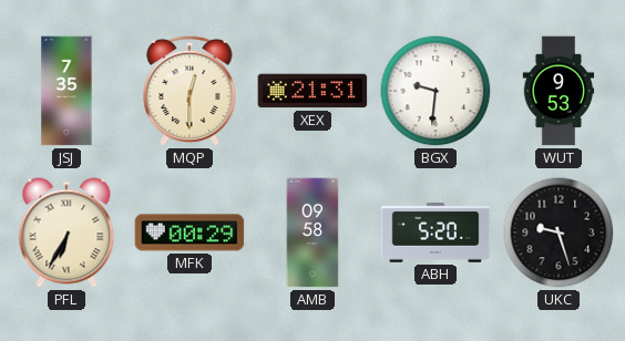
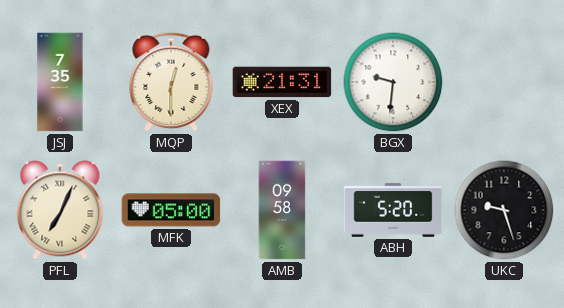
WUT: 9:53 -> none
PFL: 6:35 -> 7:04
MFK: 00:29 -> 05:00
